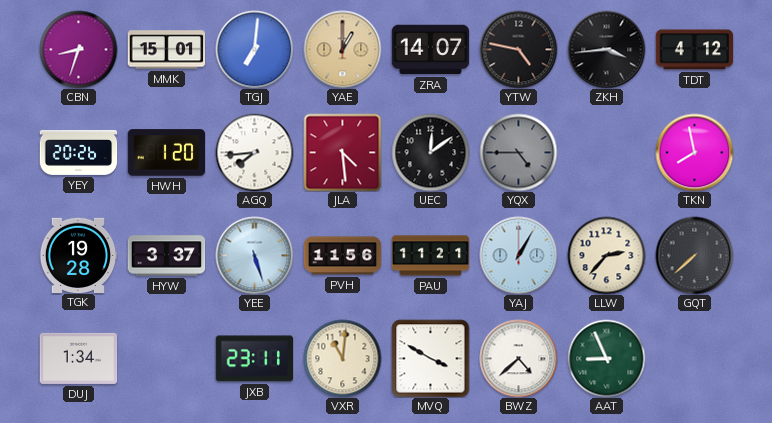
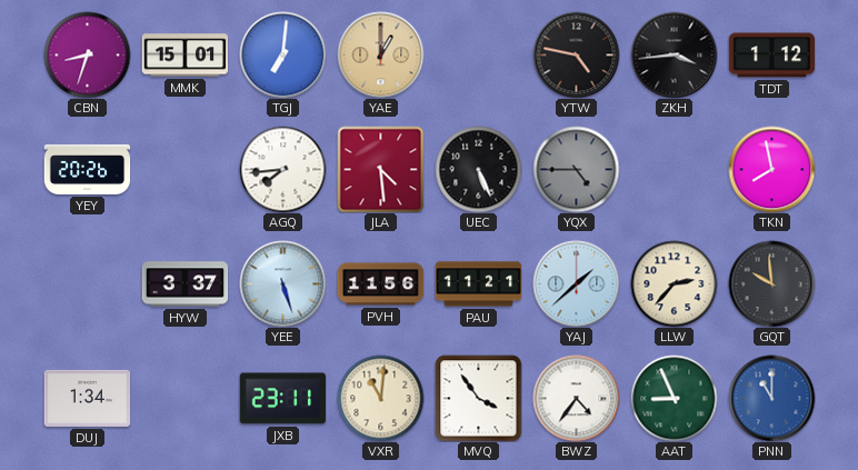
ZRA: 14:07 -> none
TDT: 4:12 -> 1:12
HWH: 1:20 -> none
UEC: 12:09 -> 5:26
TGK: 19:28 -> none
YAJ: 1:05 -> 1:38
GQT: 7:38 -> 9:59
MVQ: 3:50 -> 3:54
BWZ: 4:38 -> 4:36
PNN: none -> 11:00
